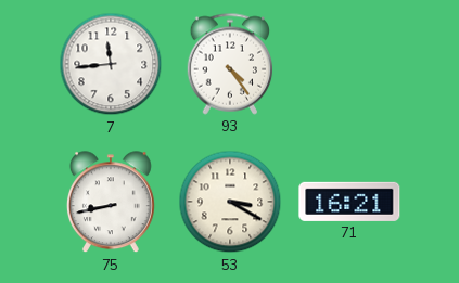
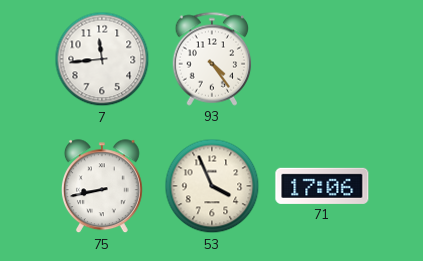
53: 3:20 -> 3:56
71: 16:21 -> 17:06
